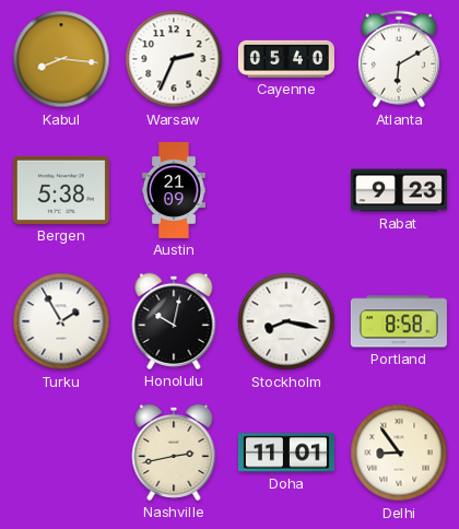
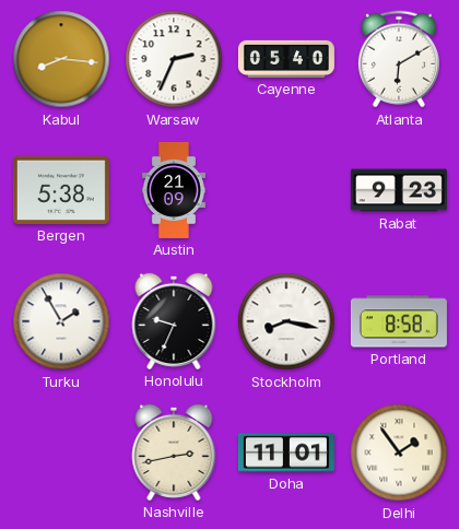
Honolulu: 10:02 -> 9:34
Delhi: 8:54 -> 1:54
